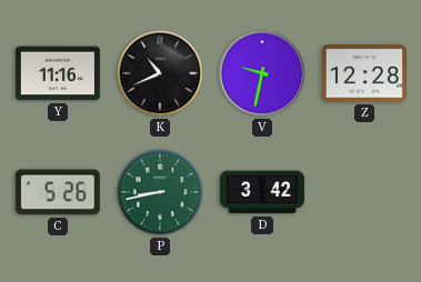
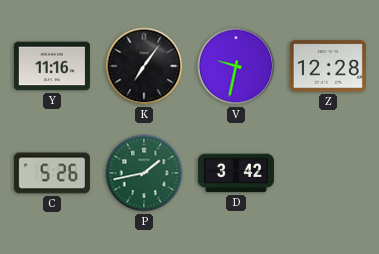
K: 10:41 -> 7:06
P: 8:43 -> 1:43
